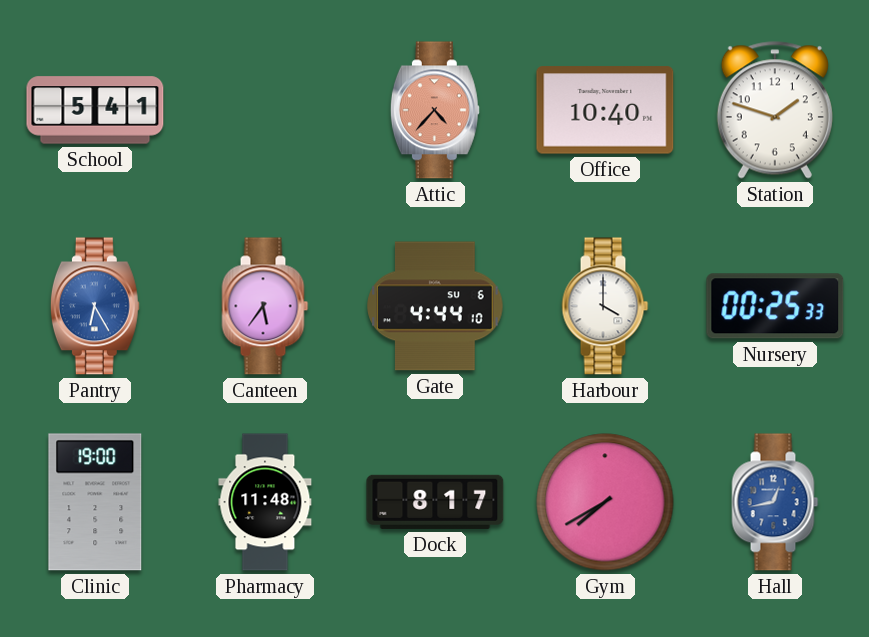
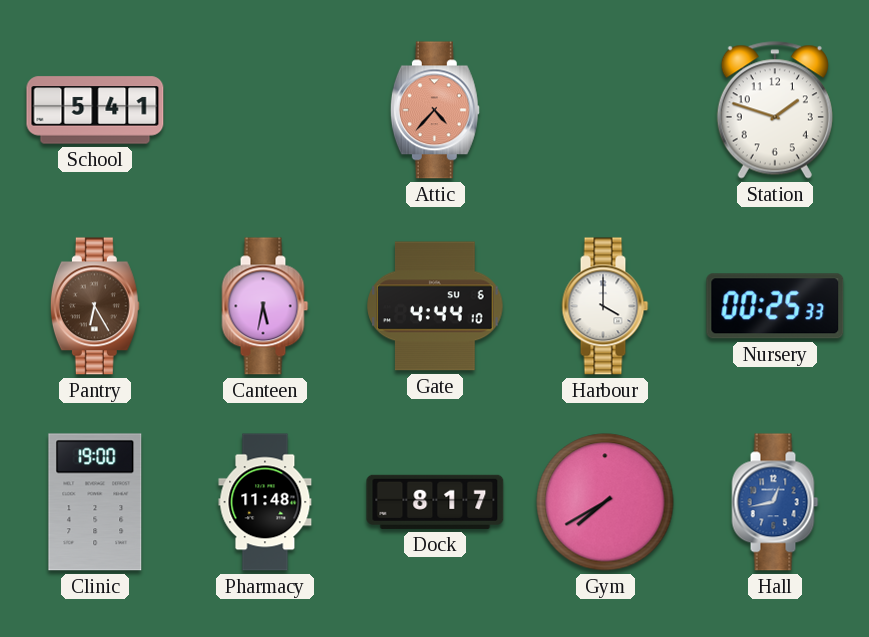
Office: 10:40 -> none
Pantry dial: blue -> brown
Canteen: 5:36 -> 5:32
